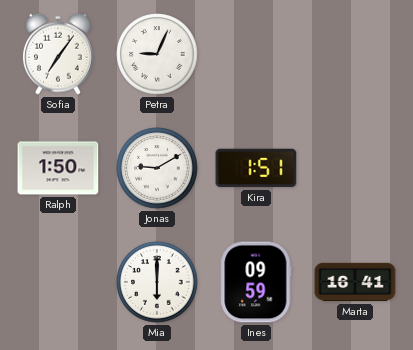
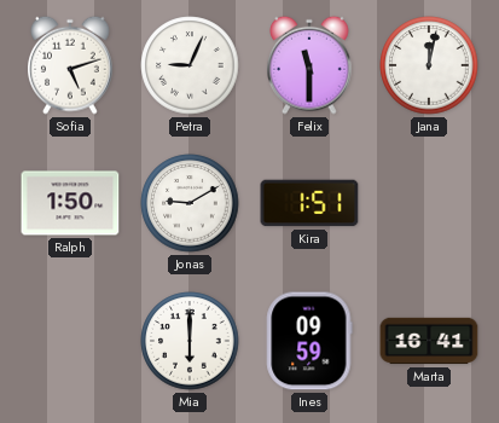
Sofia: 7:06 -> 5:12
Felix: none -> 11:30
Jana: none -> 12:02
